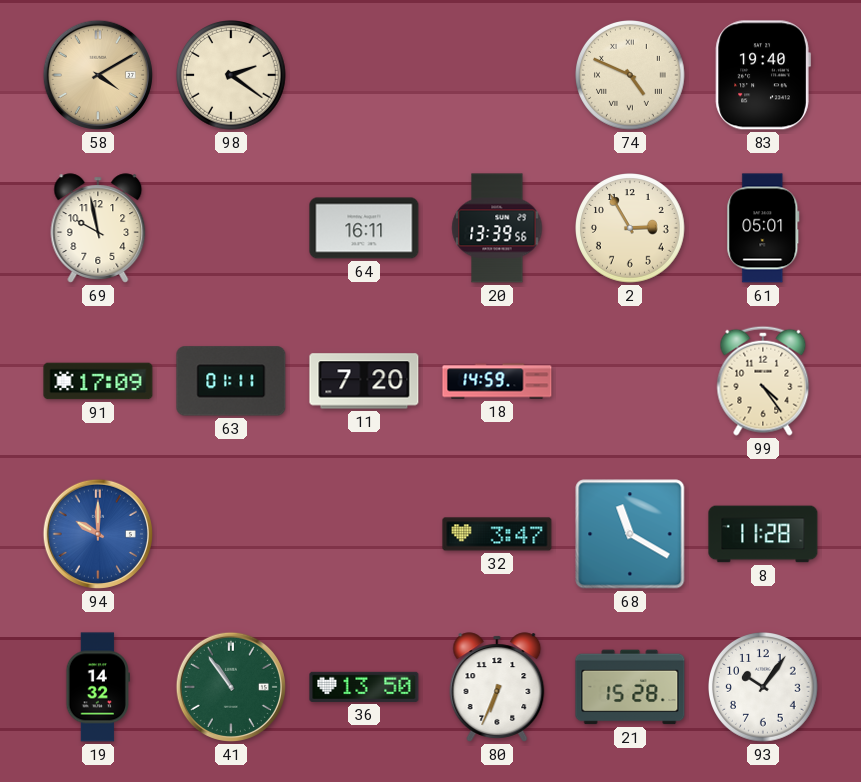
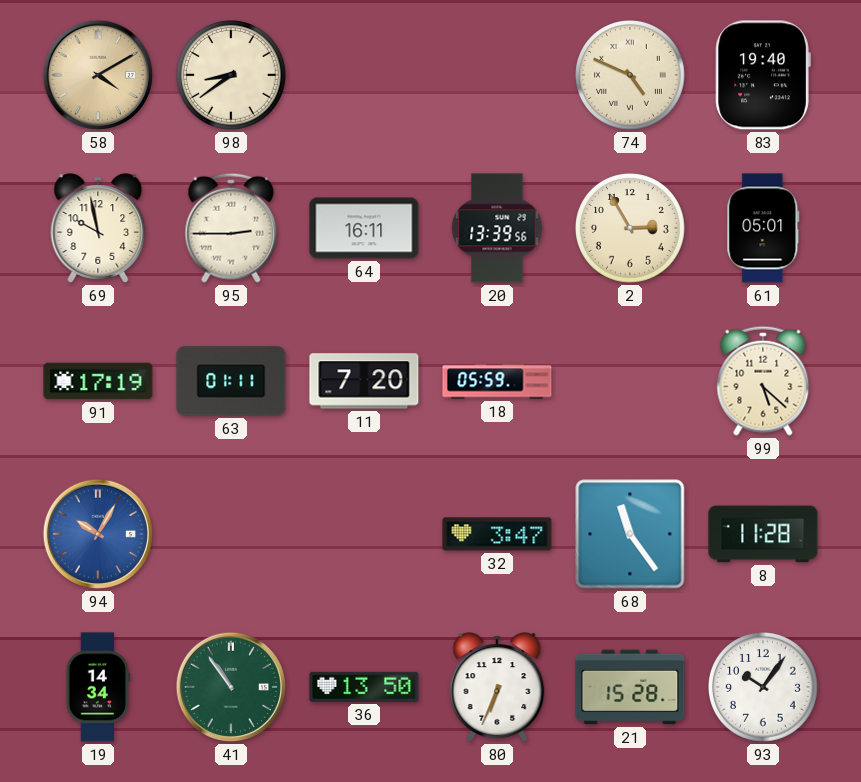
98: 2:21 -> 8:39
95: none -> 2:45
91: 17:09 -> 17:19
18: 14:59 -> 05:59
99: 4:24 -> 5:22
94: 10:00 -> 10:05
68: 11:20 -> 11:24
19: 14:32 -> 14:34
